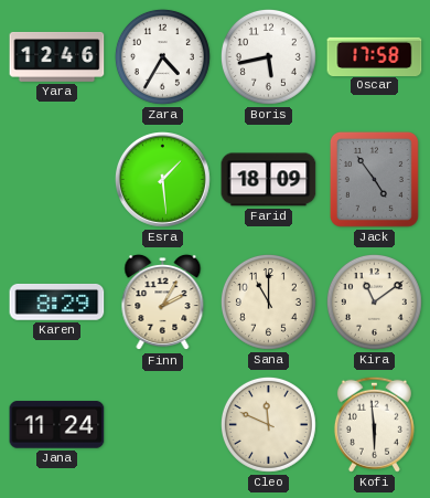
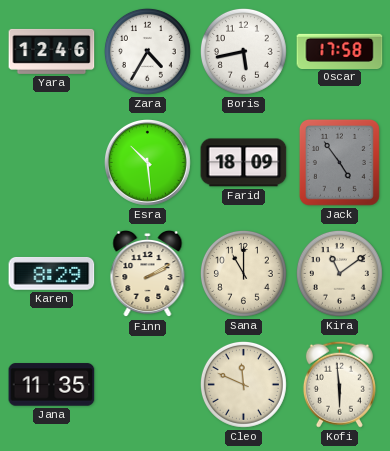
Esra: 1:29 -> 10:29
Finn: 2:05 -> 2:10
Jana: 11:24 -> 11:35
